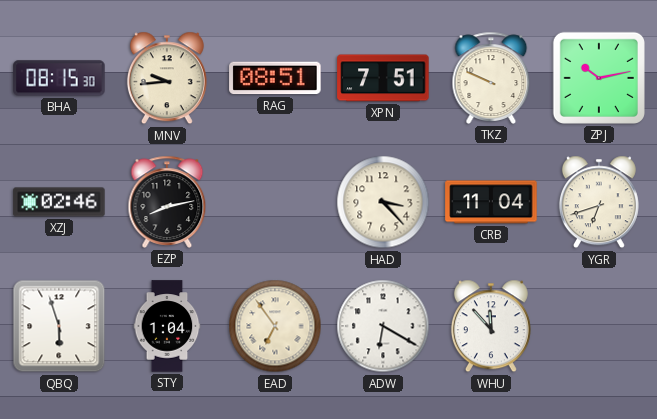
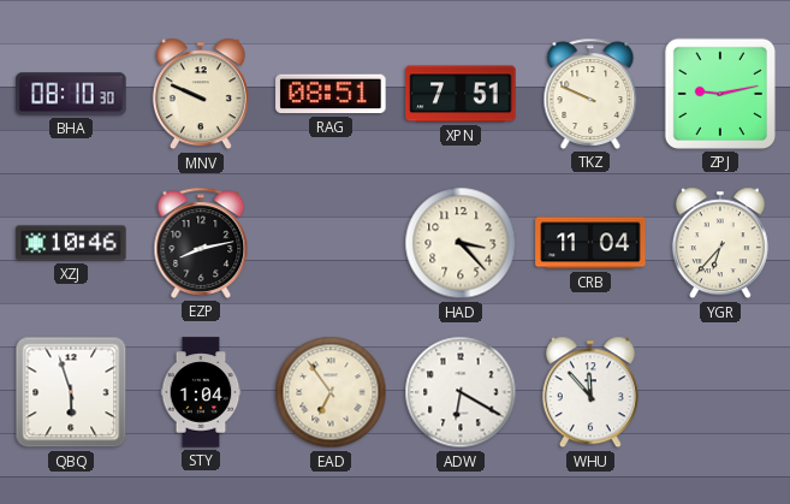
BHA: 08:15 -> 08:10
MNV: 9:44 -> 9:49
ZPJ: 10:13 -> 9:13
XZJ: 02:46 -> 10:46
YGR: 6:42 -> 6:37
